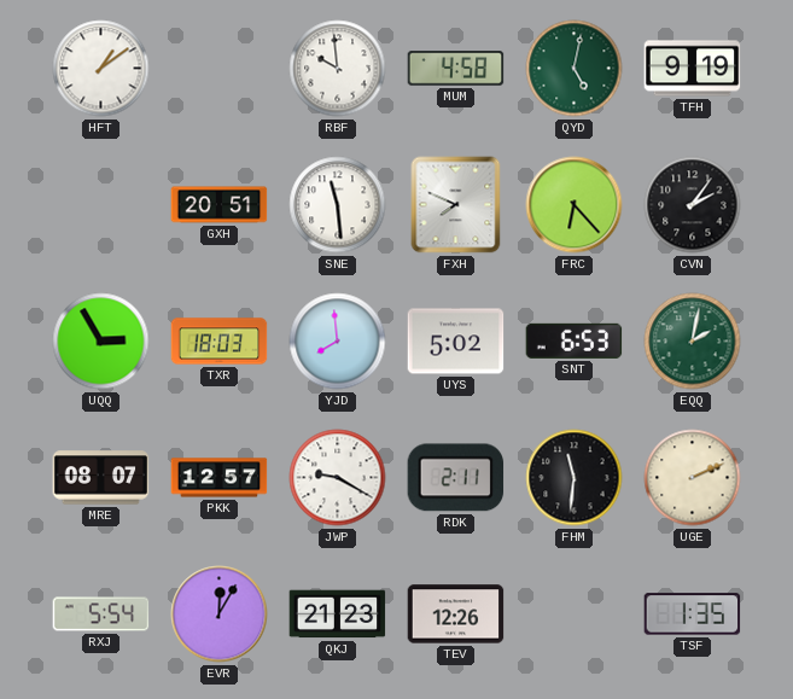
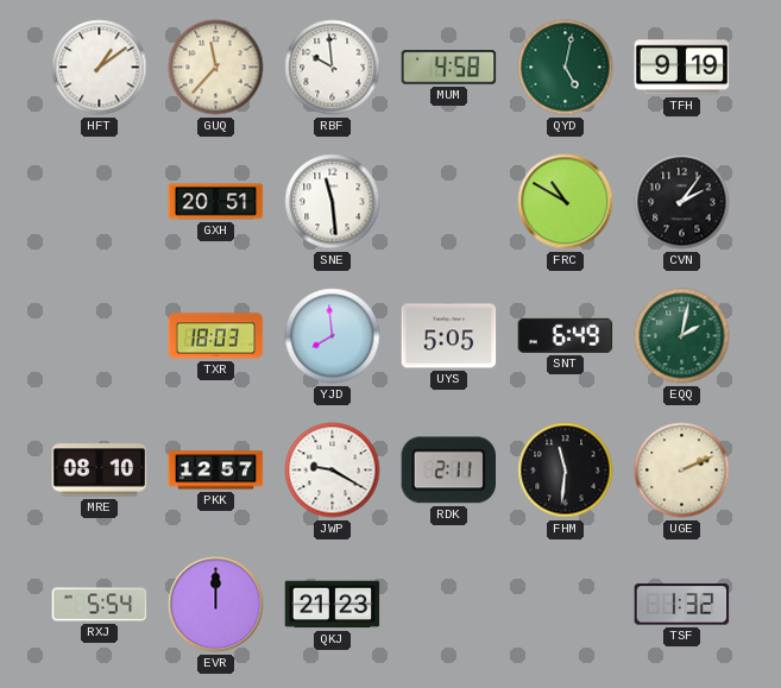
GUQ: none -> 11:37
FXH: 7:49 -> none
FRC: 6:23 -> 10:50
UQQ: 2:55 -> none
UYS: 5:02 -> 5:05
SNT: 6:53 -> 6:49
MRE: 08:07 -> 08:10
EVR: 12:05 -> 12:00
TEV: 12:26 -> none
TSF: 1:35 -> 1:32
